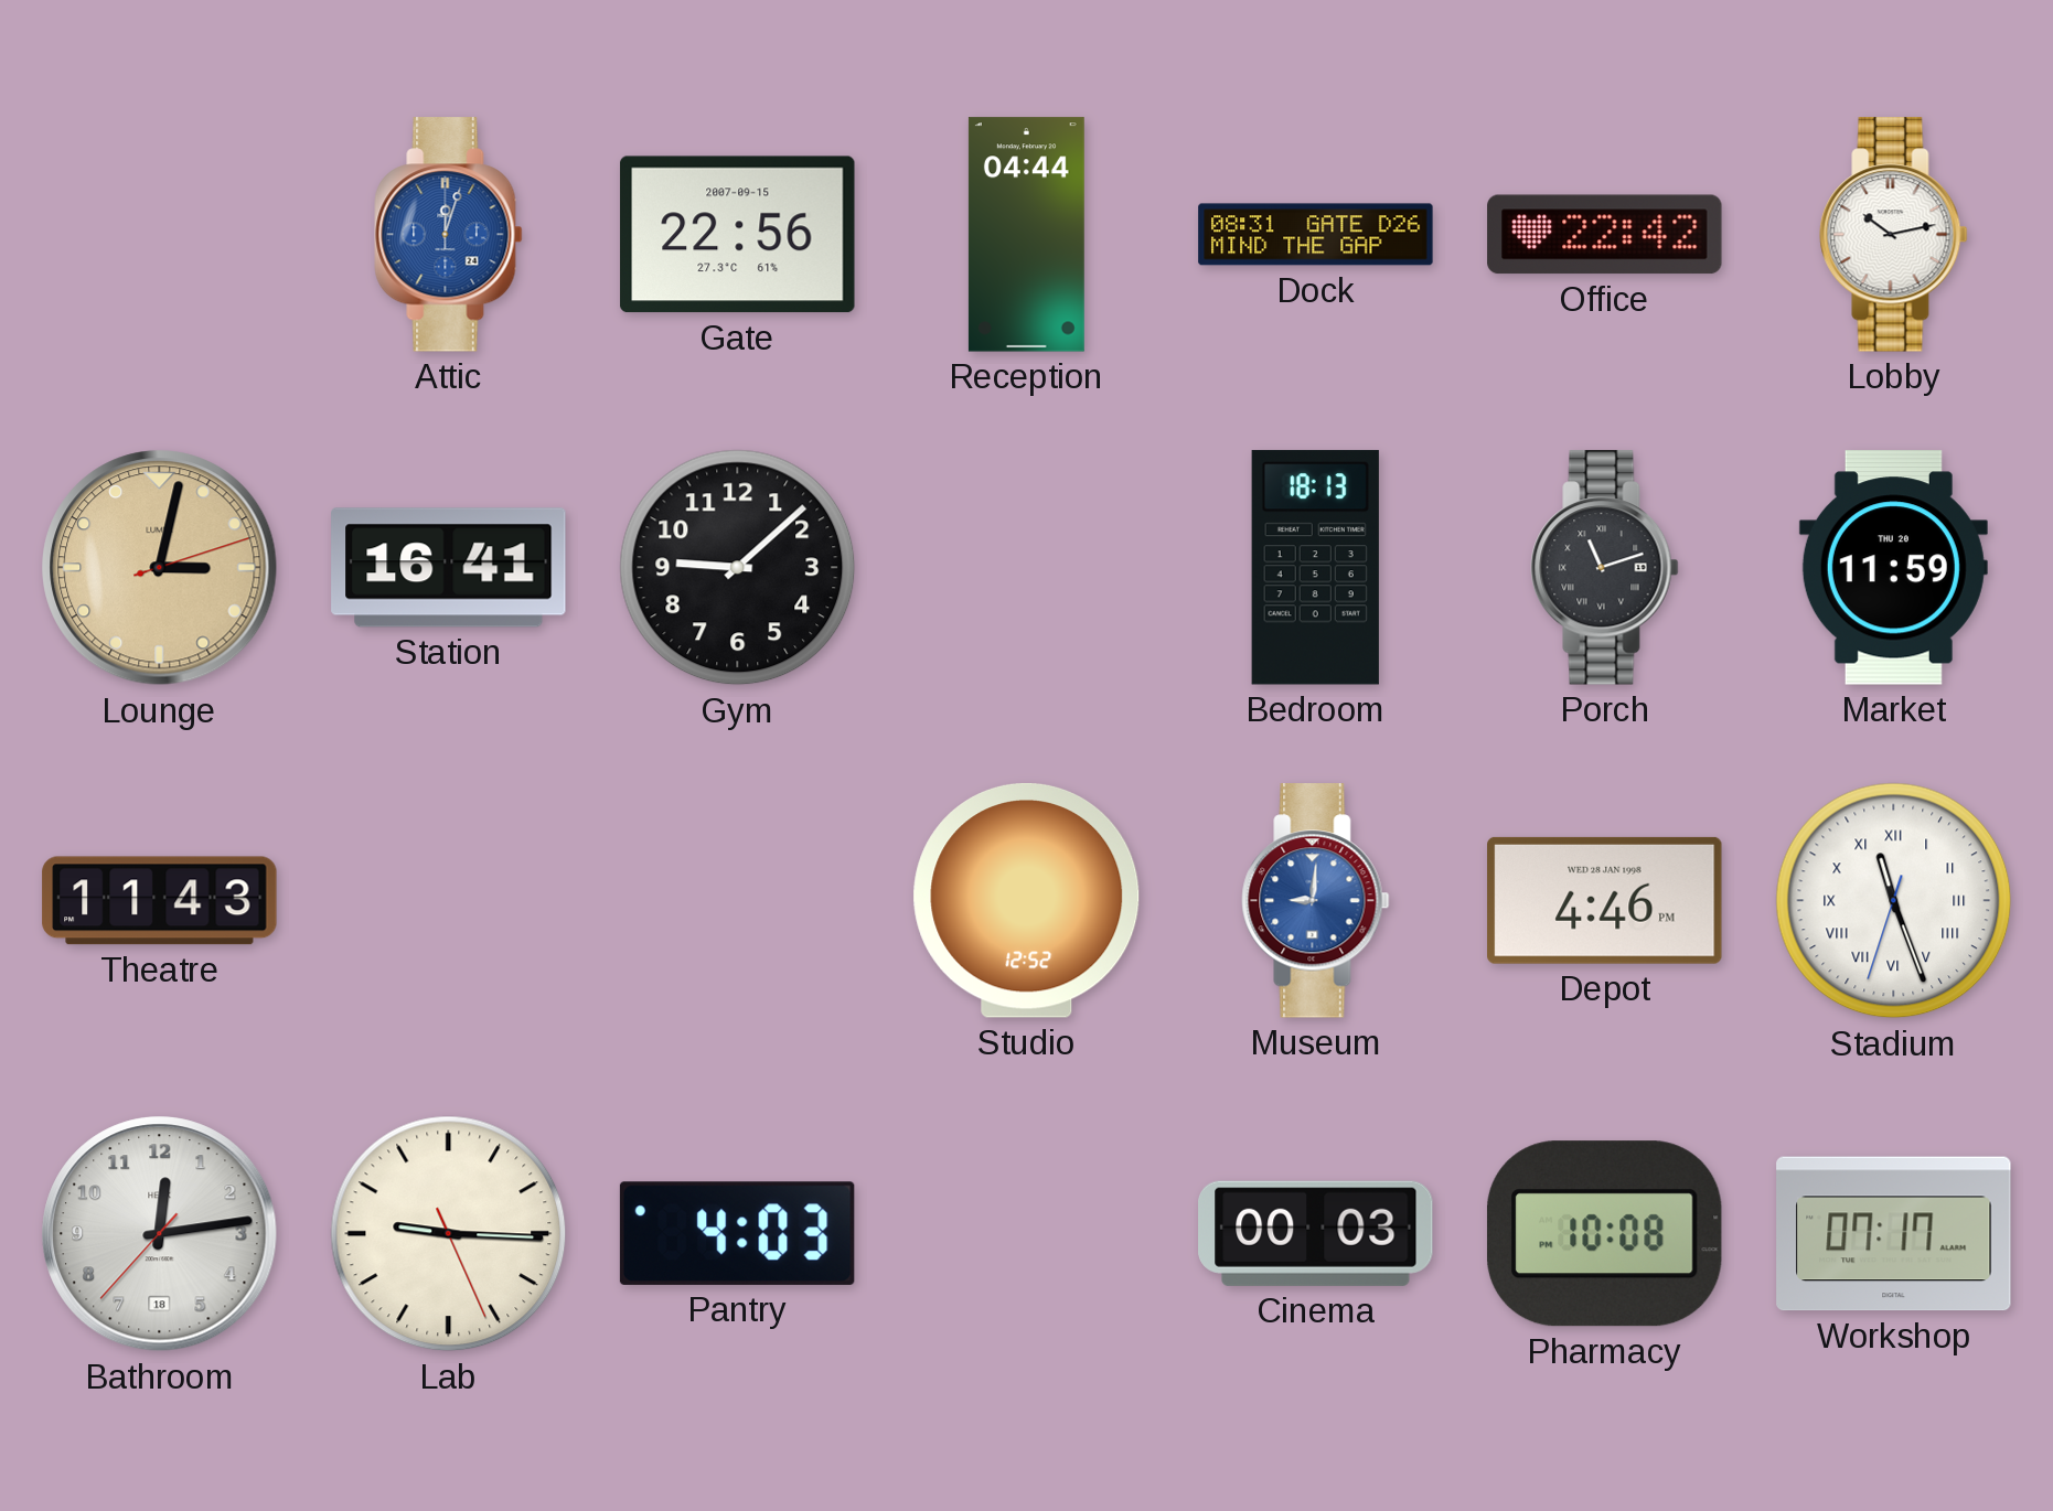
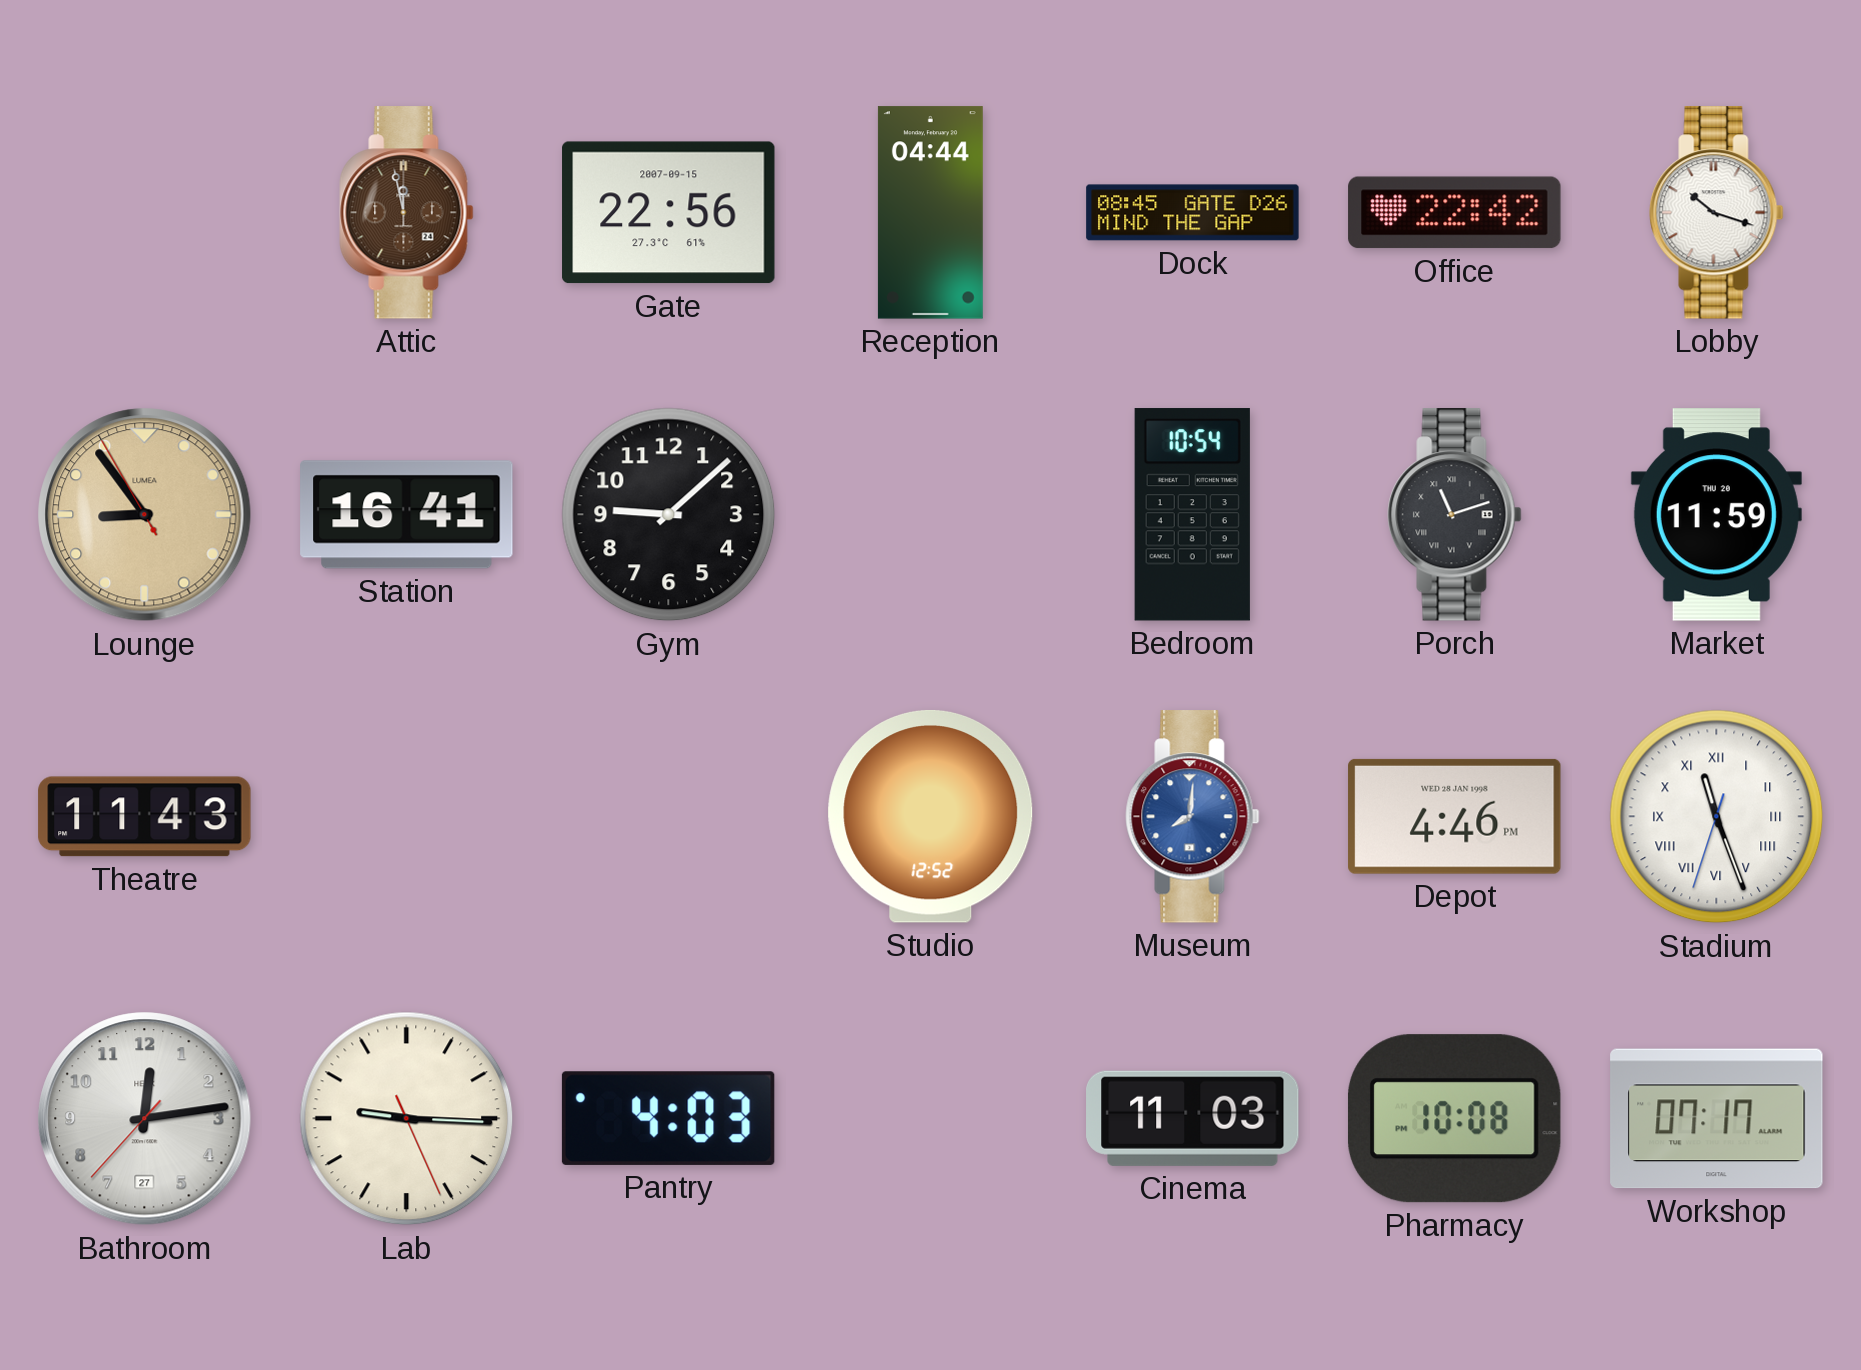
Attic: 12:03 -> 11:58
Attic dial: blue -> brown
Dock: 08:31 -> 08:45
Lobby: 10:13 -> 10:18
Lounge: 3:02 -> 8:53
Bedroom: 18:13 -> 10:54
Museum: 9:01 -> 8:01
Bathroom date: 18 -> 27
Cinema: 00:03 -> 11:03
